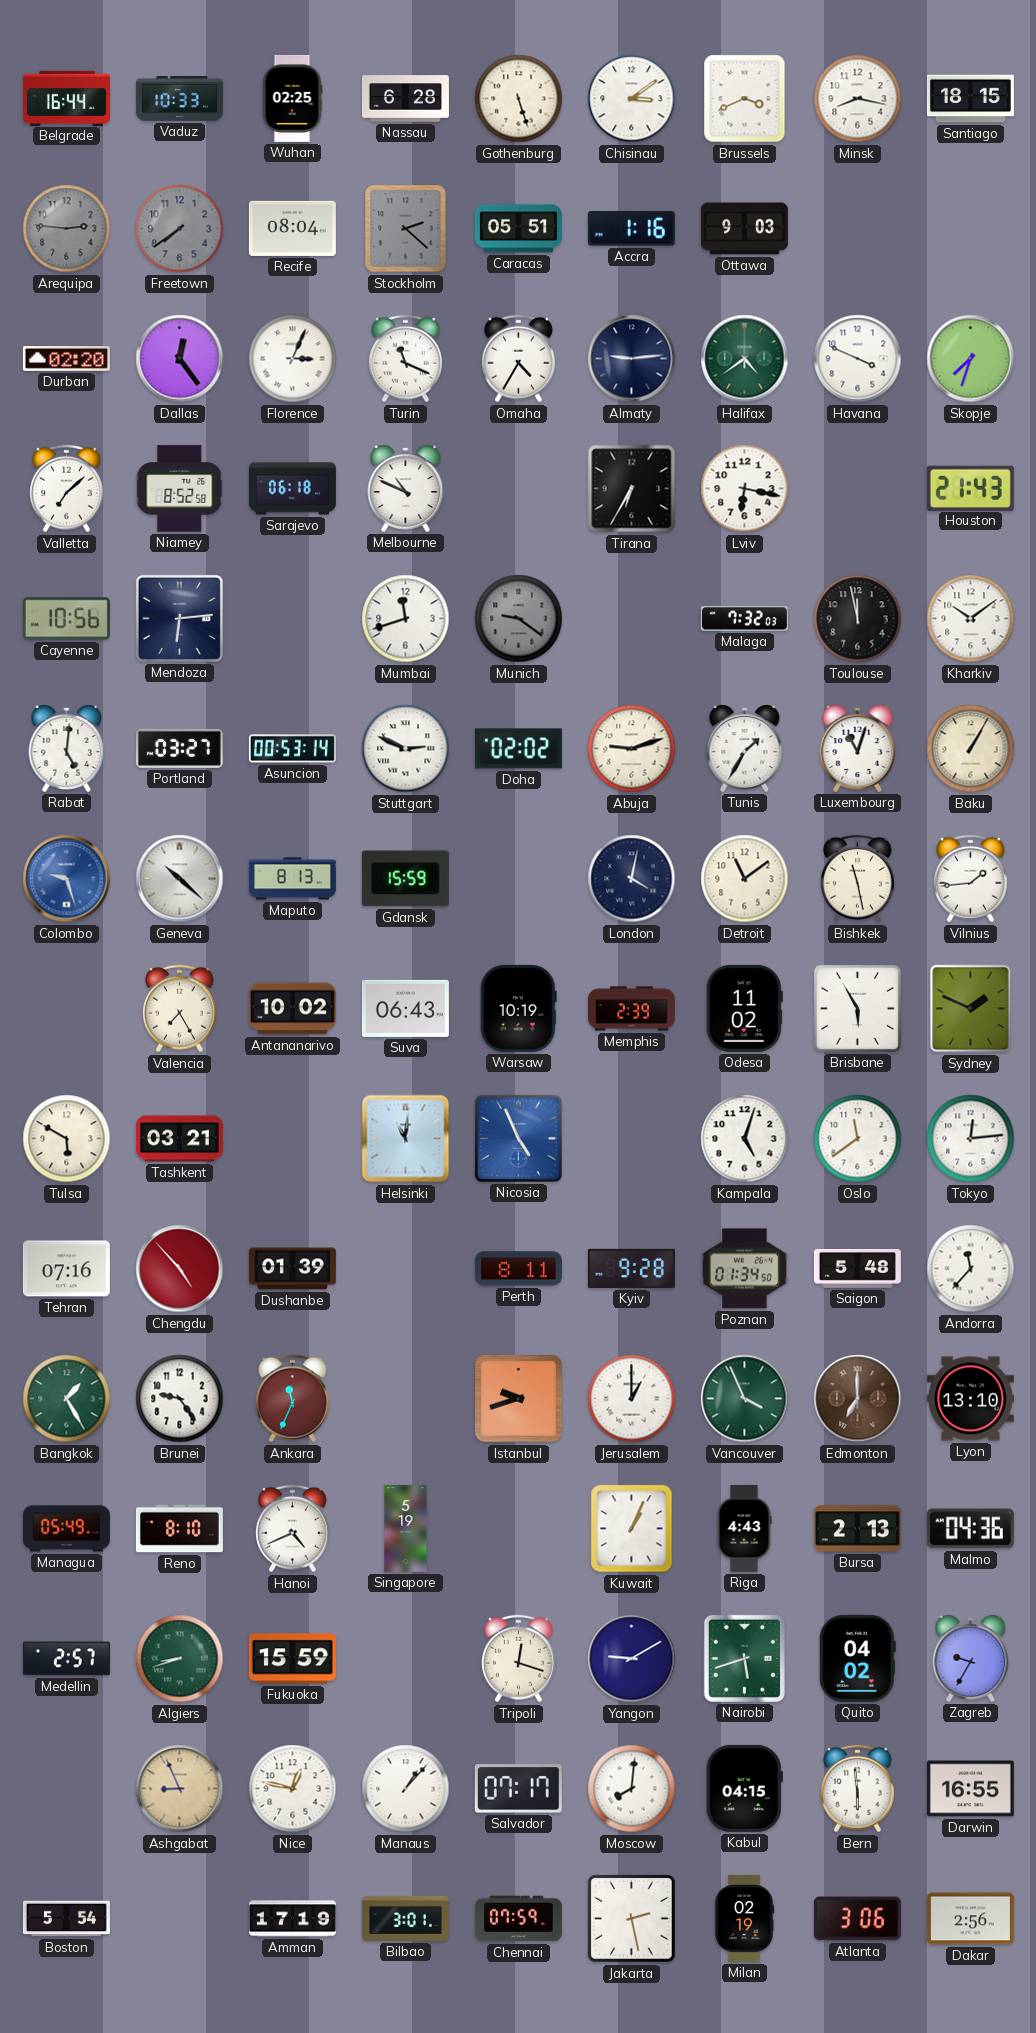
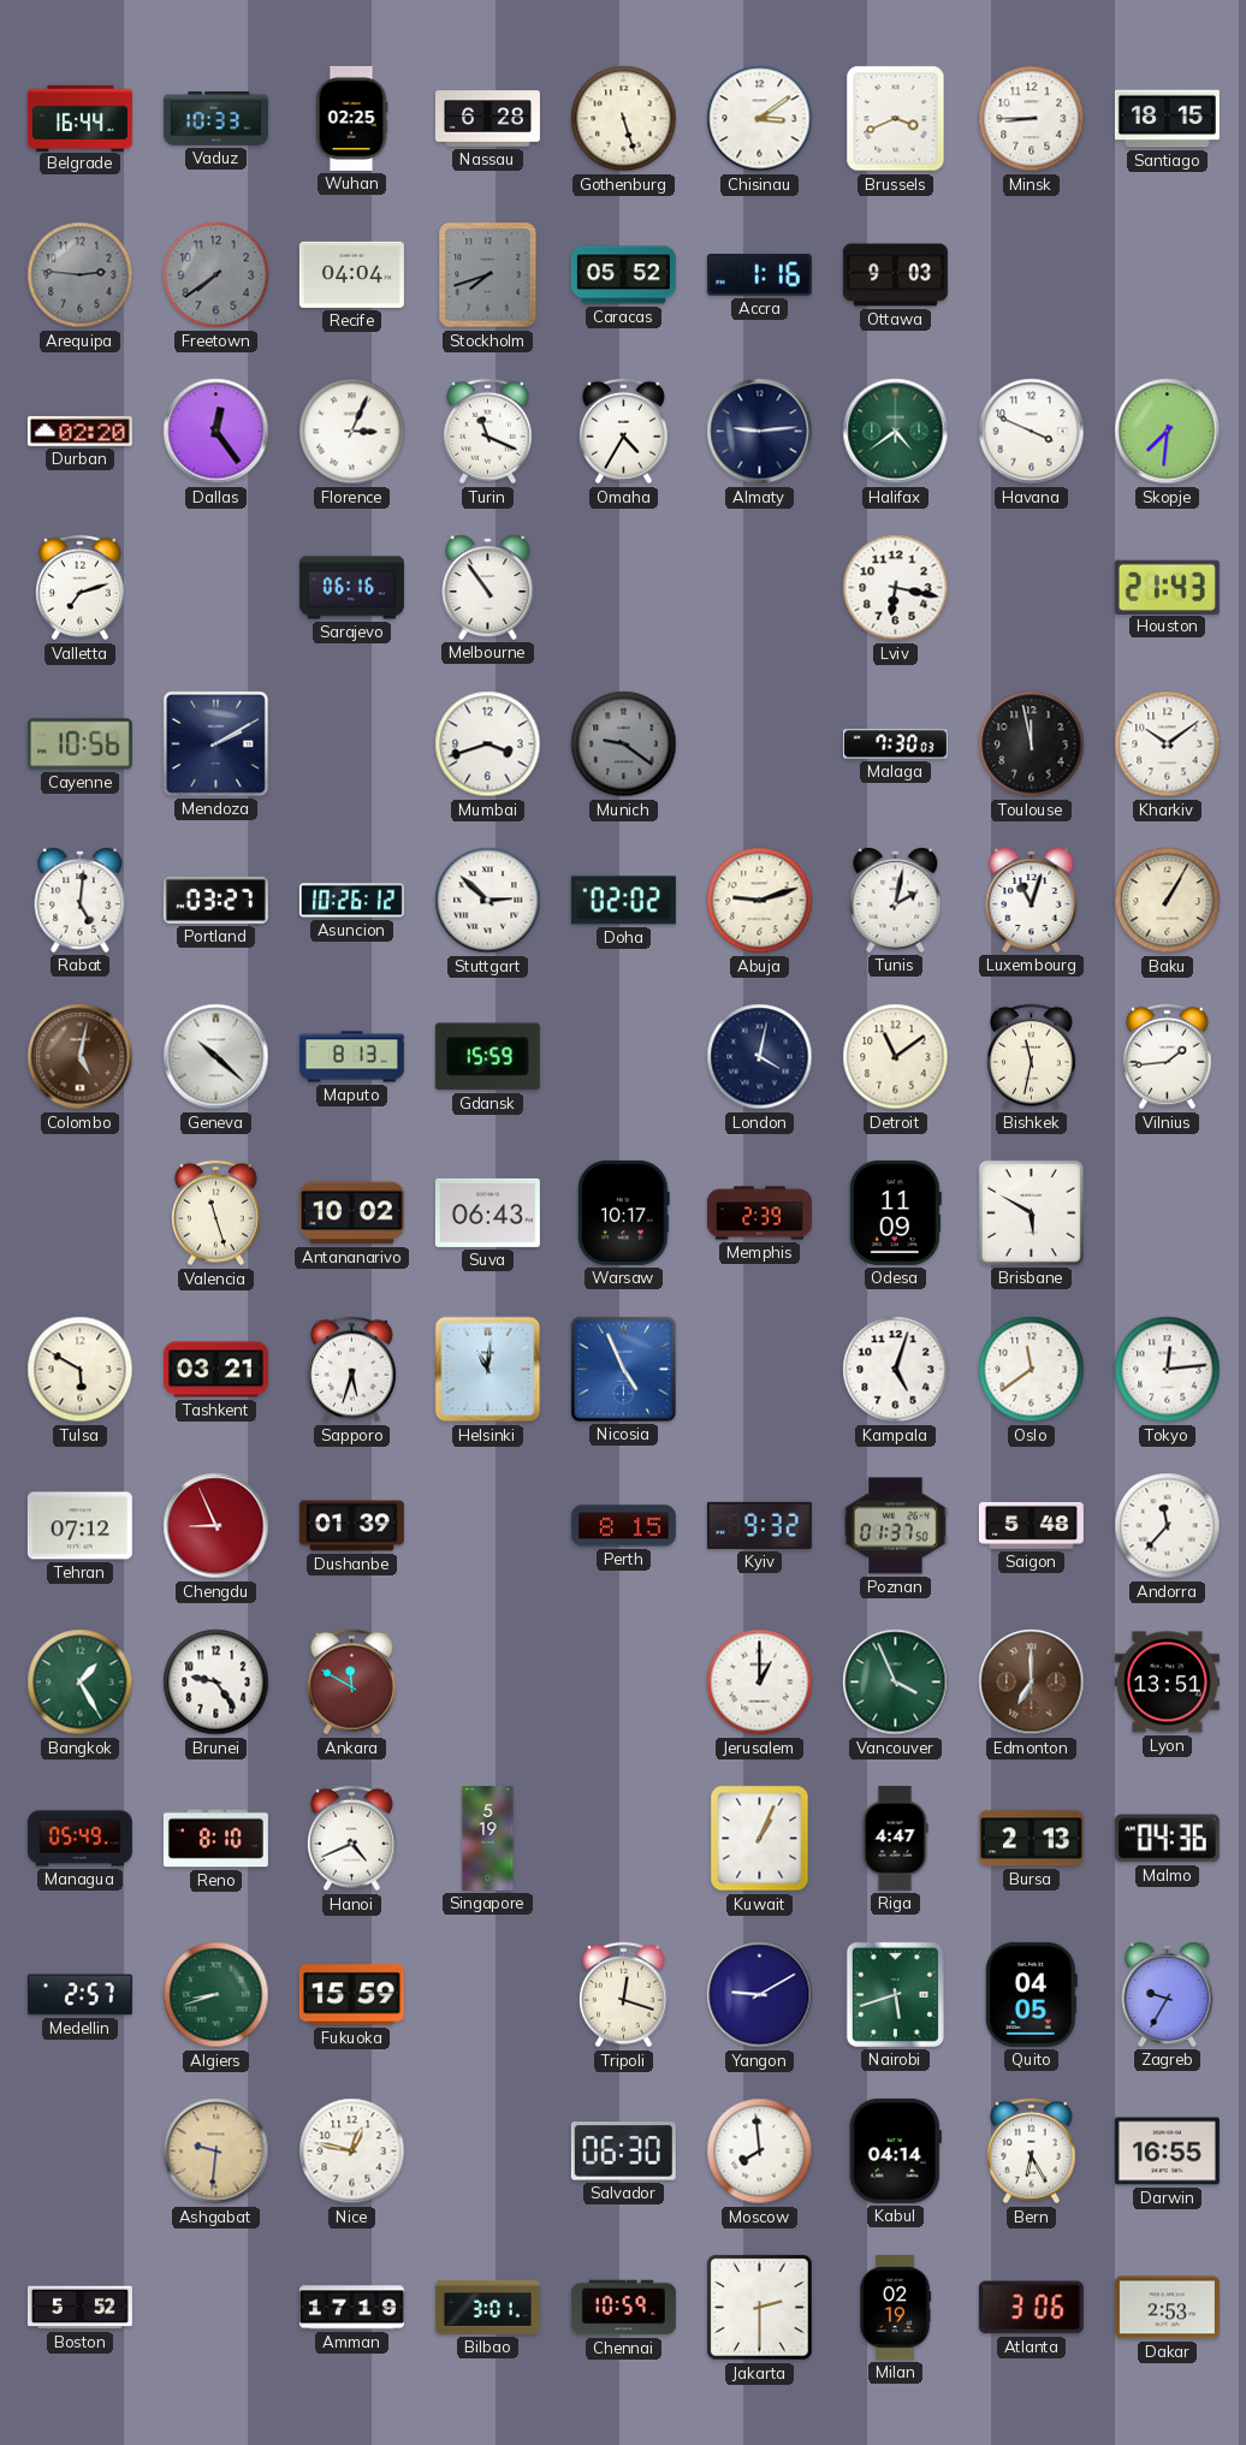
Minsk: 8:17 -> 8:45
Recife: 08:04 -> 04:04
Stockholm: 2:22 -> 7:42
Caracas: 05:51 -> 05:52
Skopje: 7:33 -> 7:31
Valletta: 7:08 -> 7:12
Niamey: 8:52 -> none
Sarajevo: 06:18 -> 06:16
Melbourne: 10:49 -> 10:54
Tirana: 6:35 -> none
Mendoza: 6:14 -> 2:10
Mumbai: 11:42 -> 3:42
Malaga: 7:32 -> 7:30
Asuncion: 00:53 -> 10:26
Stuttgart: 2:49 -> 2:52
Tunis: 1:35 -> 2:02
Colombo: 9:27 -> 5:02
Colombo dial: blue -> brown
Bishkek: 11:28 -> 11:32
Valencia: 7:25 -> 11:27
Warsaw: 10:19 -> 10:17
Odesa: 11:02 -> 11:09
Brisbane: 5:55 -> 5:50
Sydney: 1:49 -> none
Sapporo: none -> 5:33
Tehran: 07:16 -> 07:12
Chengdu: 4:53 -> 8:56
Perth: 8:11 -> 8:15
Kyiv: 9:28 -> 9:32
Poznan: 01:34 -> 01:37
Ankara: 11:34 -> 11:50
Istanbul: 9:42 -> none
Lyon: 13:10 -> 13:51
Riga: 4:43 -> 4:47
Quito: 04:02 -> 04:05
Ashgabat: 8:56 -> 9:31
Manaus: 1:07 -> none
Salvador: 07:17 -> 06:30
Moscow: 8:01 -> 7:59
Kabul: 04:15 -> 04:14
Bern: 5:59 -> 6:25
Boston: 5:54 -> 5:52
Chennai: 07:59 -> 10:59
Jakarta: 2:28 -> 2:30
Dakar: 2:56 -> 2:53
